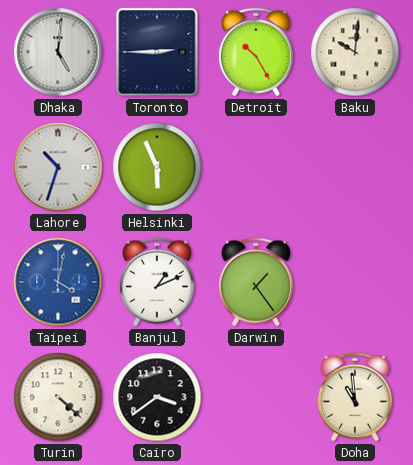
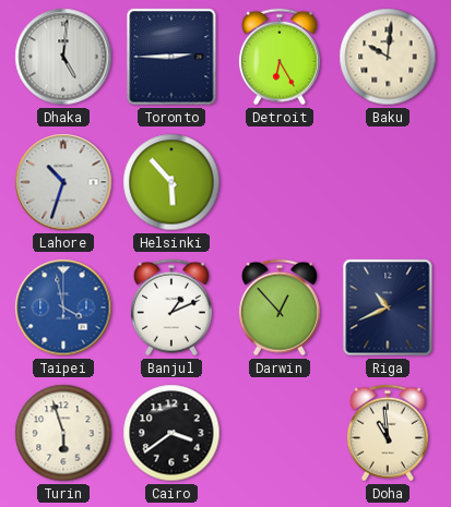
Detroit: 10:25 -> 6:25
Helsinki: 5:56 -> 5:53
Taipei: 4:02 -> 3:58
Darwin: 1:24 -> 12:53
Riga: none -> 10:41
Turin: 4:22 -> 5:57
